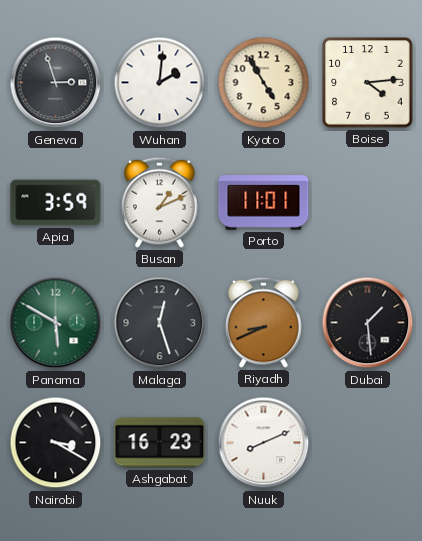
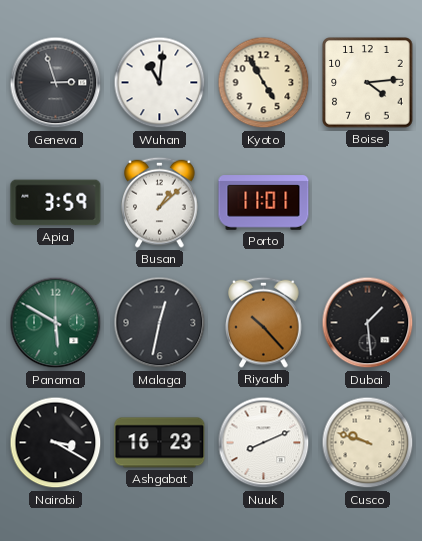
Wuhan: 2:01 -> 11:01
Busan: 1:11 -> 1:08
Malaga: 12:27 -> 12:32
Riyadh: 8:41 -> 10:23
Cusco: none -> 9:48
